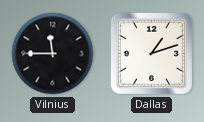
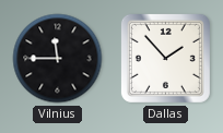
Dallas: 1:12 -> 1:53
